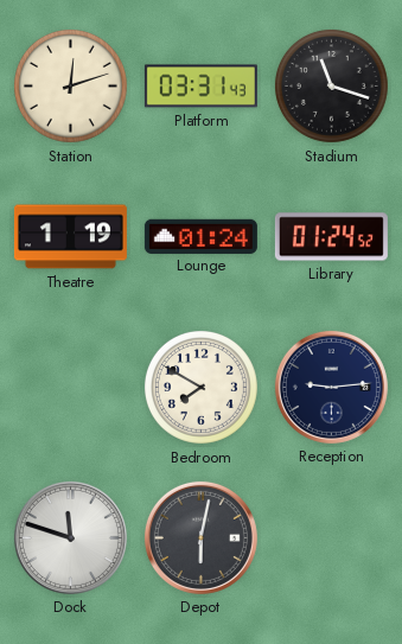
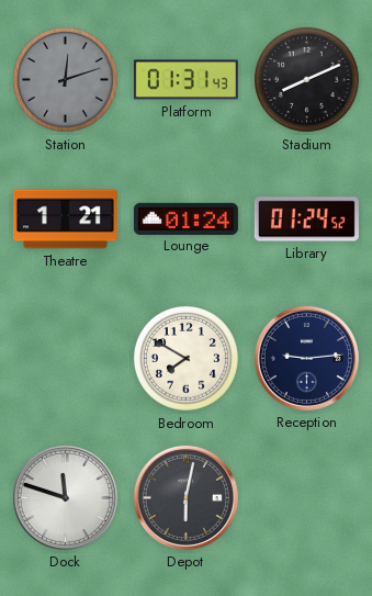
Station dial: cream -> grey
Platform: 03:31 -> 01:31
Stadium: 11:18 -> 8:11
Theatre: 1:19 -> 1:21
